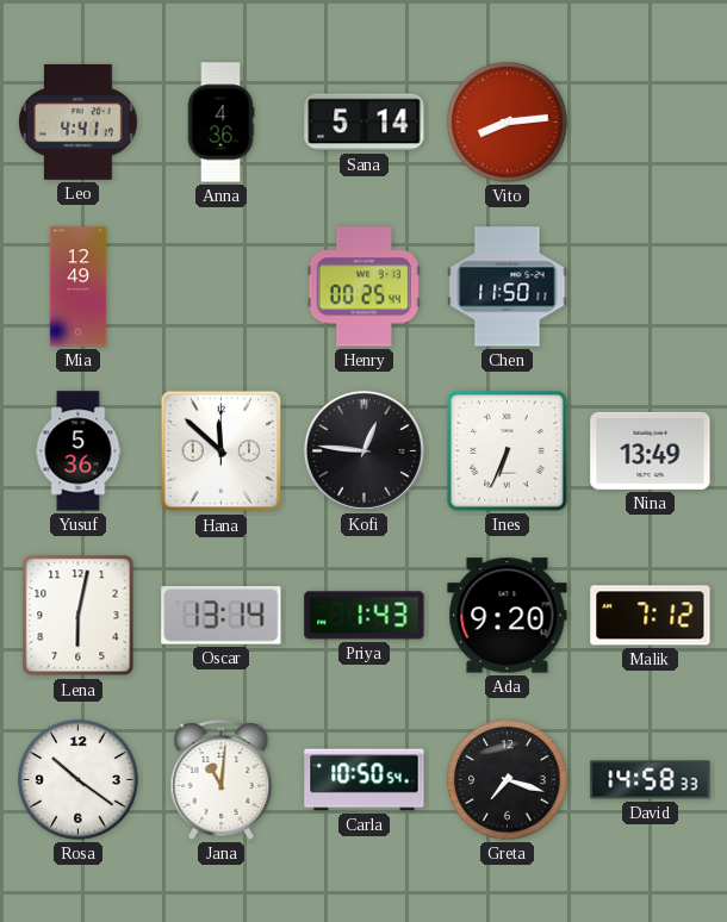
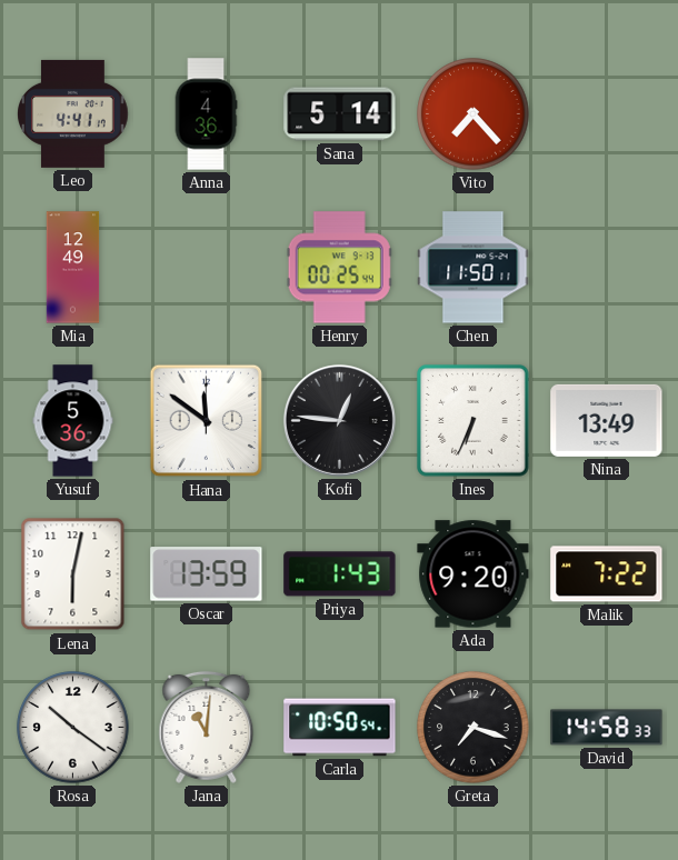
Vito: 8:14 -> 7:23
Hana: 11:52 -> 11:51
Oscar: 13:14 -> 13:59
Malik: 7:12 -> 7:22
